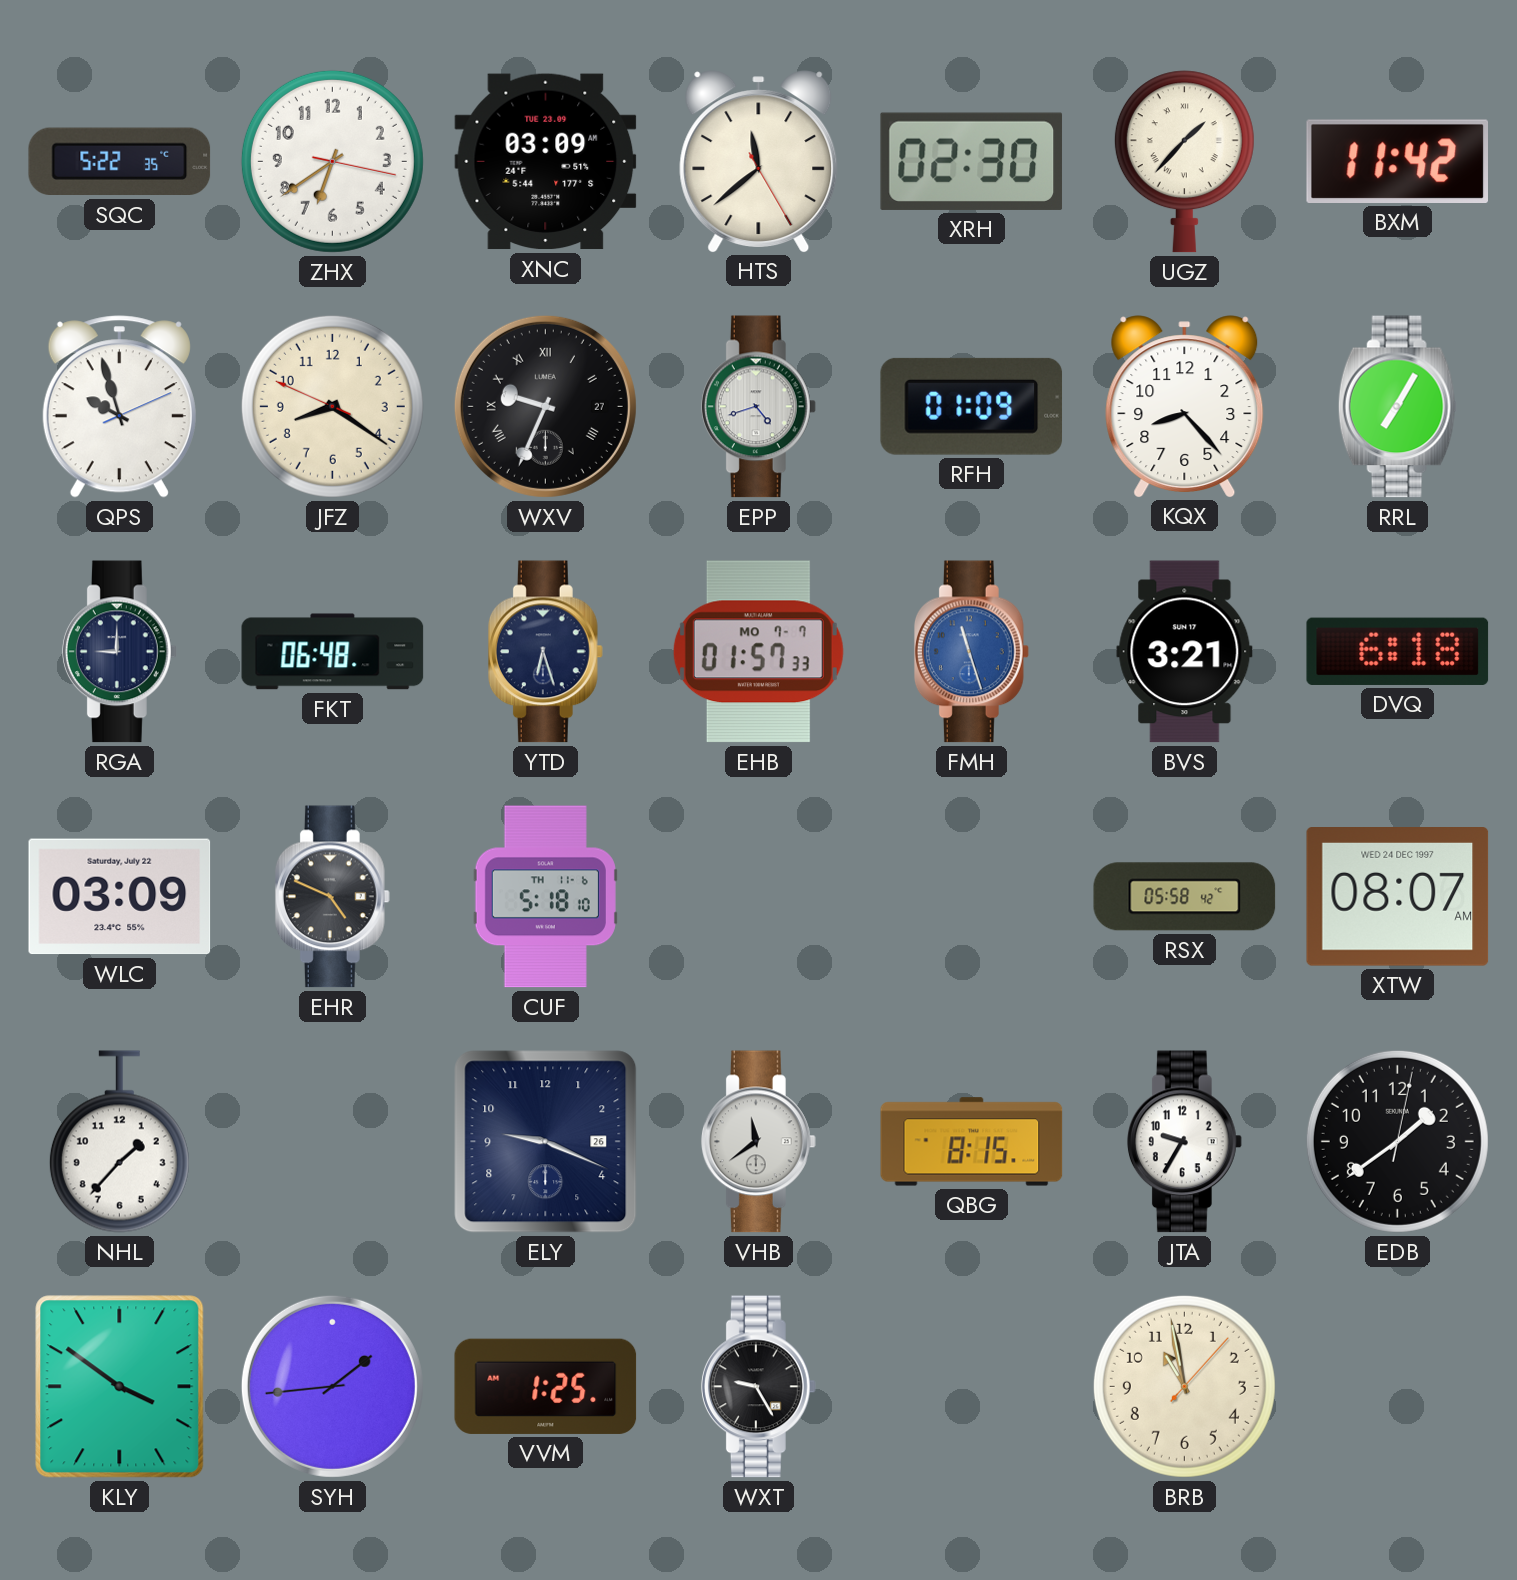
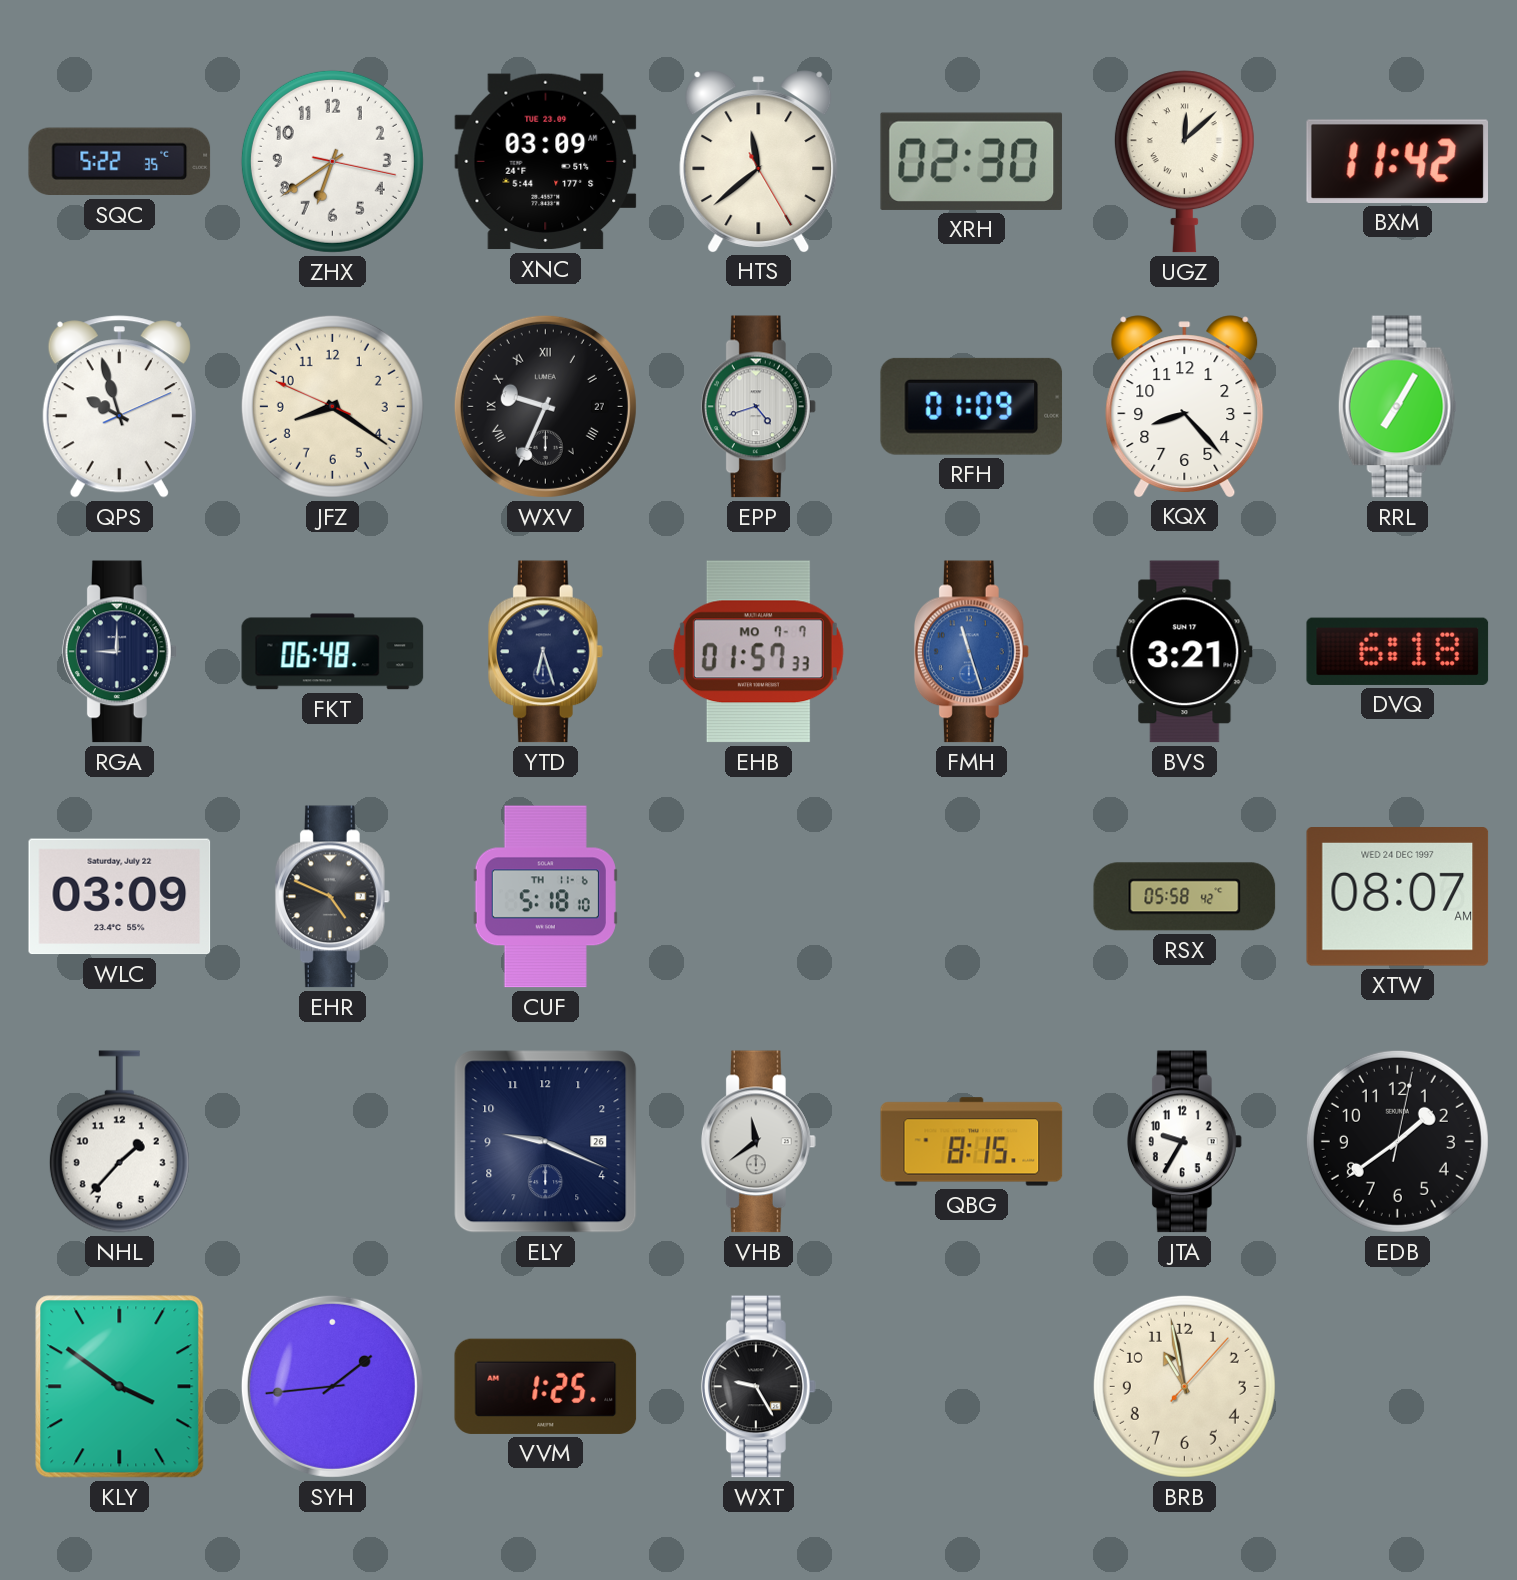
UGZ: 1:37 -> 12:08
